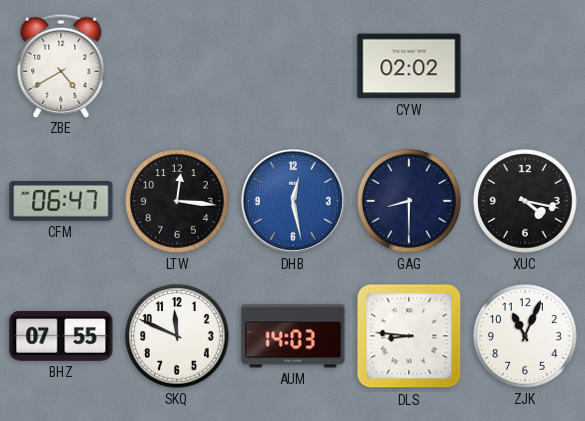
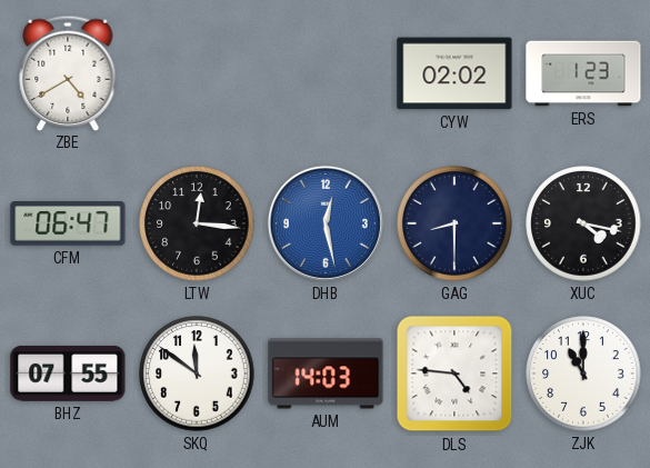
ERS: none -> 1:23
SKQ: 11:49 -> 11:51
DLS: 8:46 -> 4:46
ZJK: 11:04 -> 11:00
